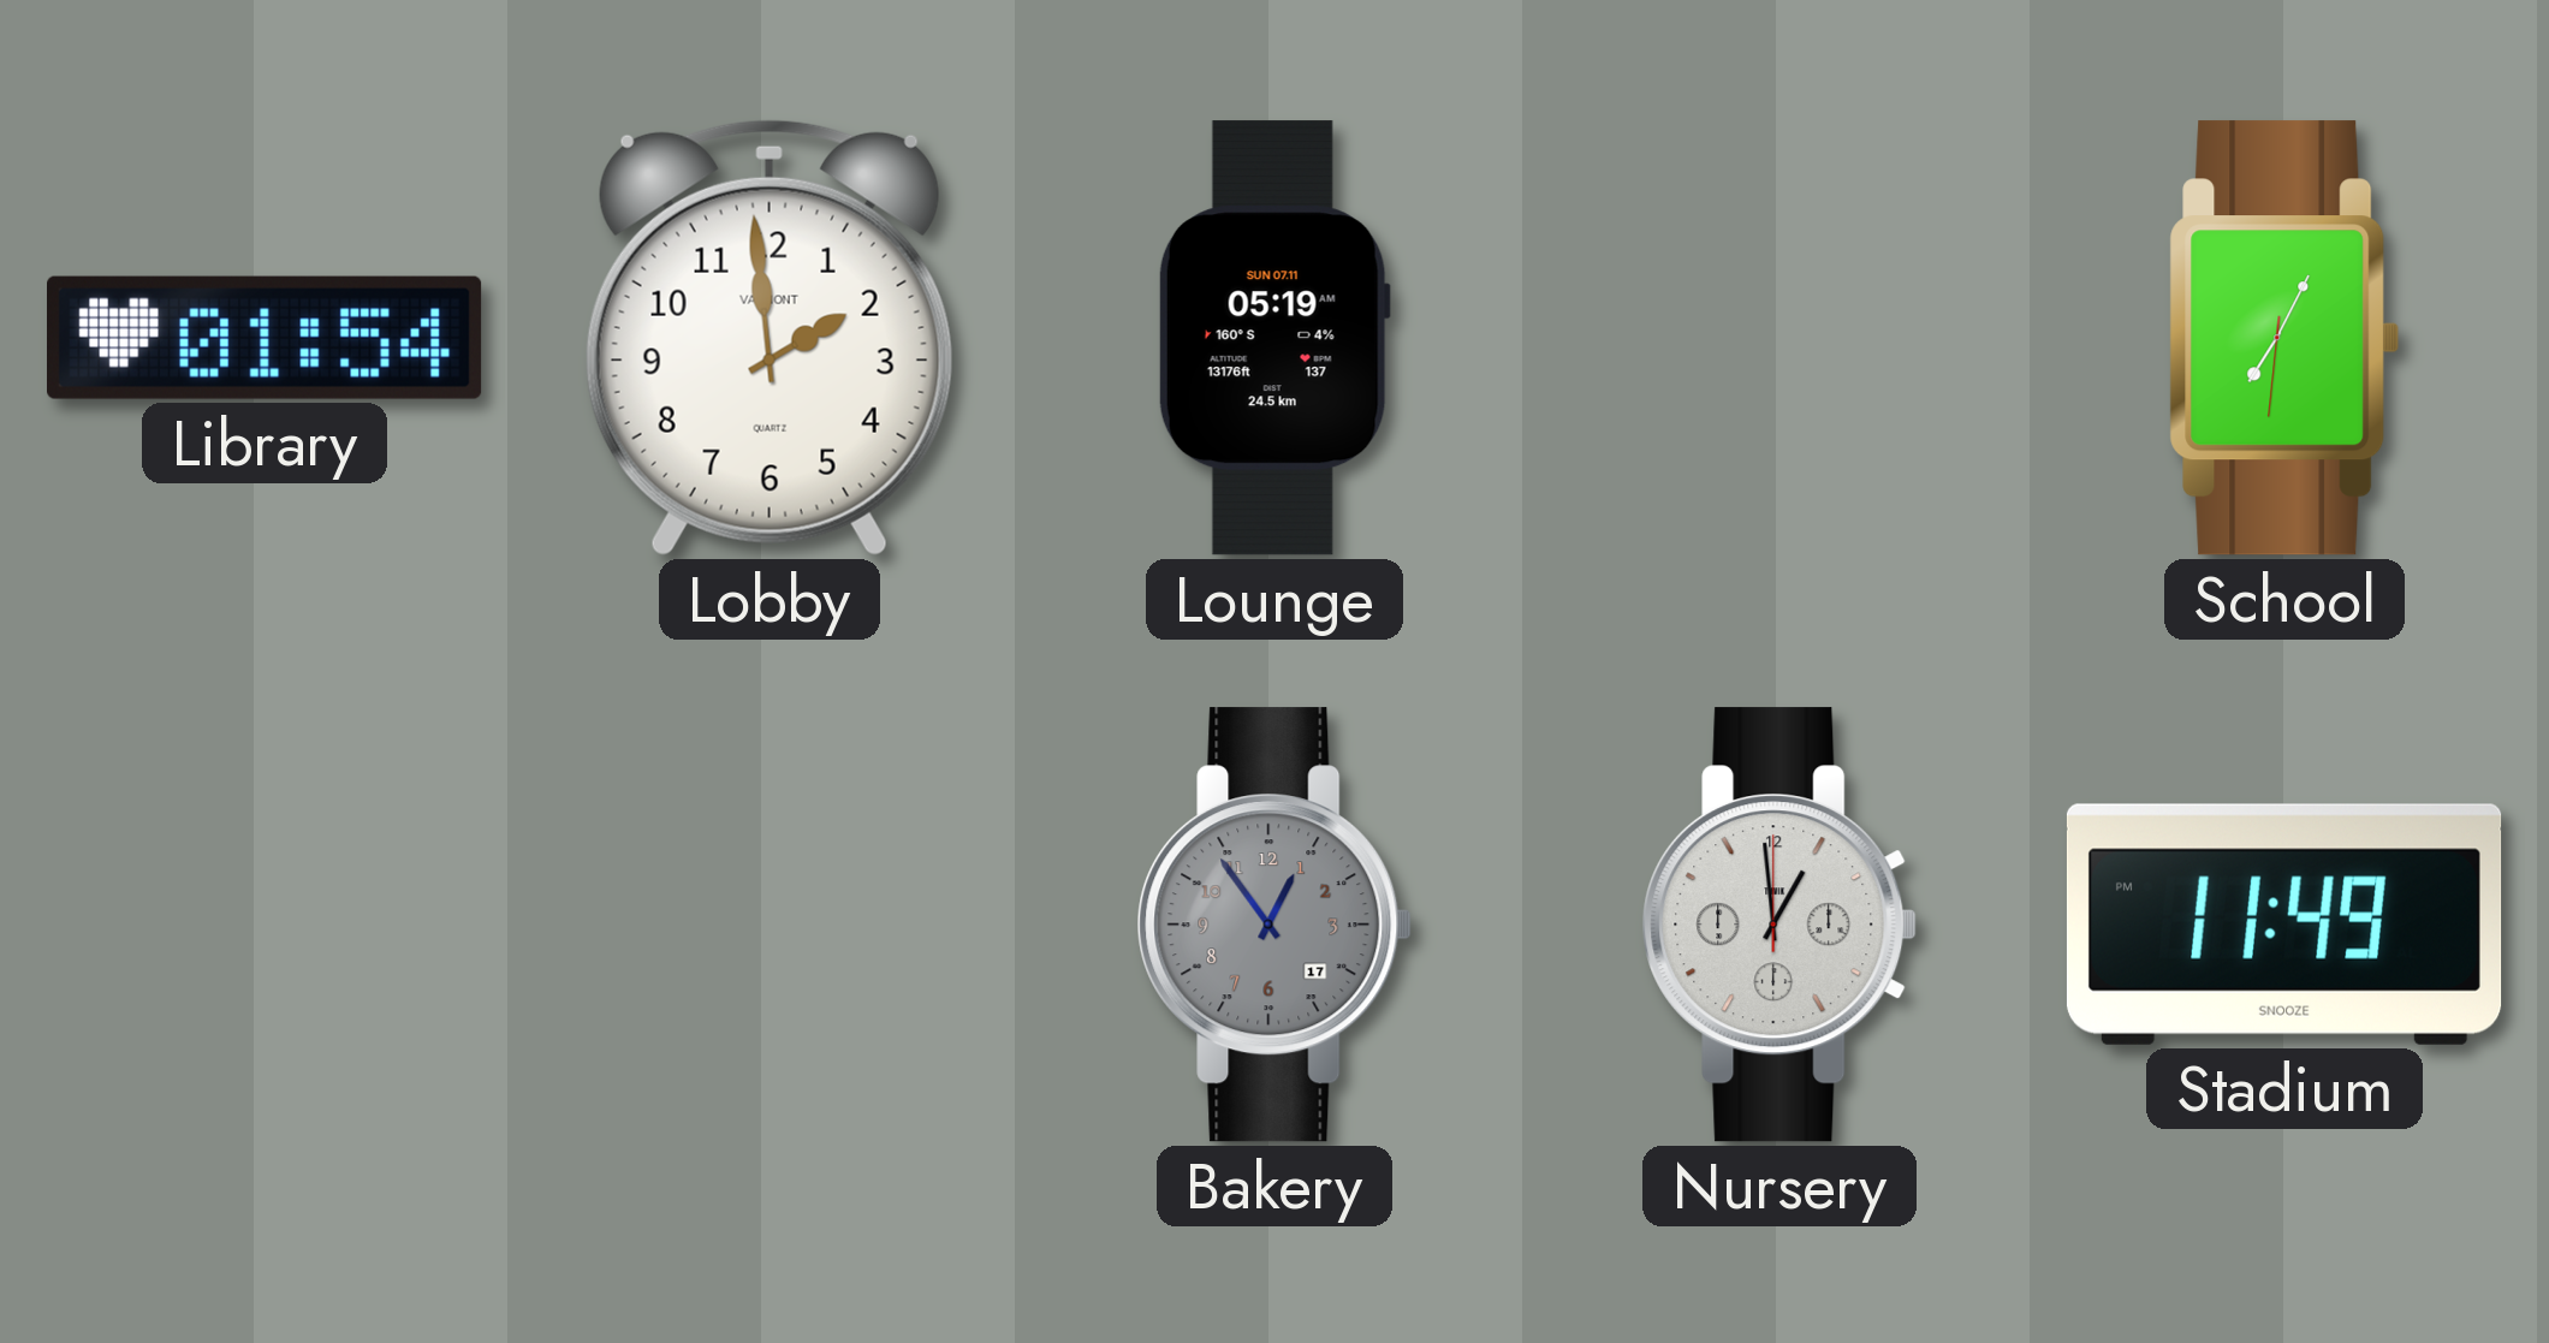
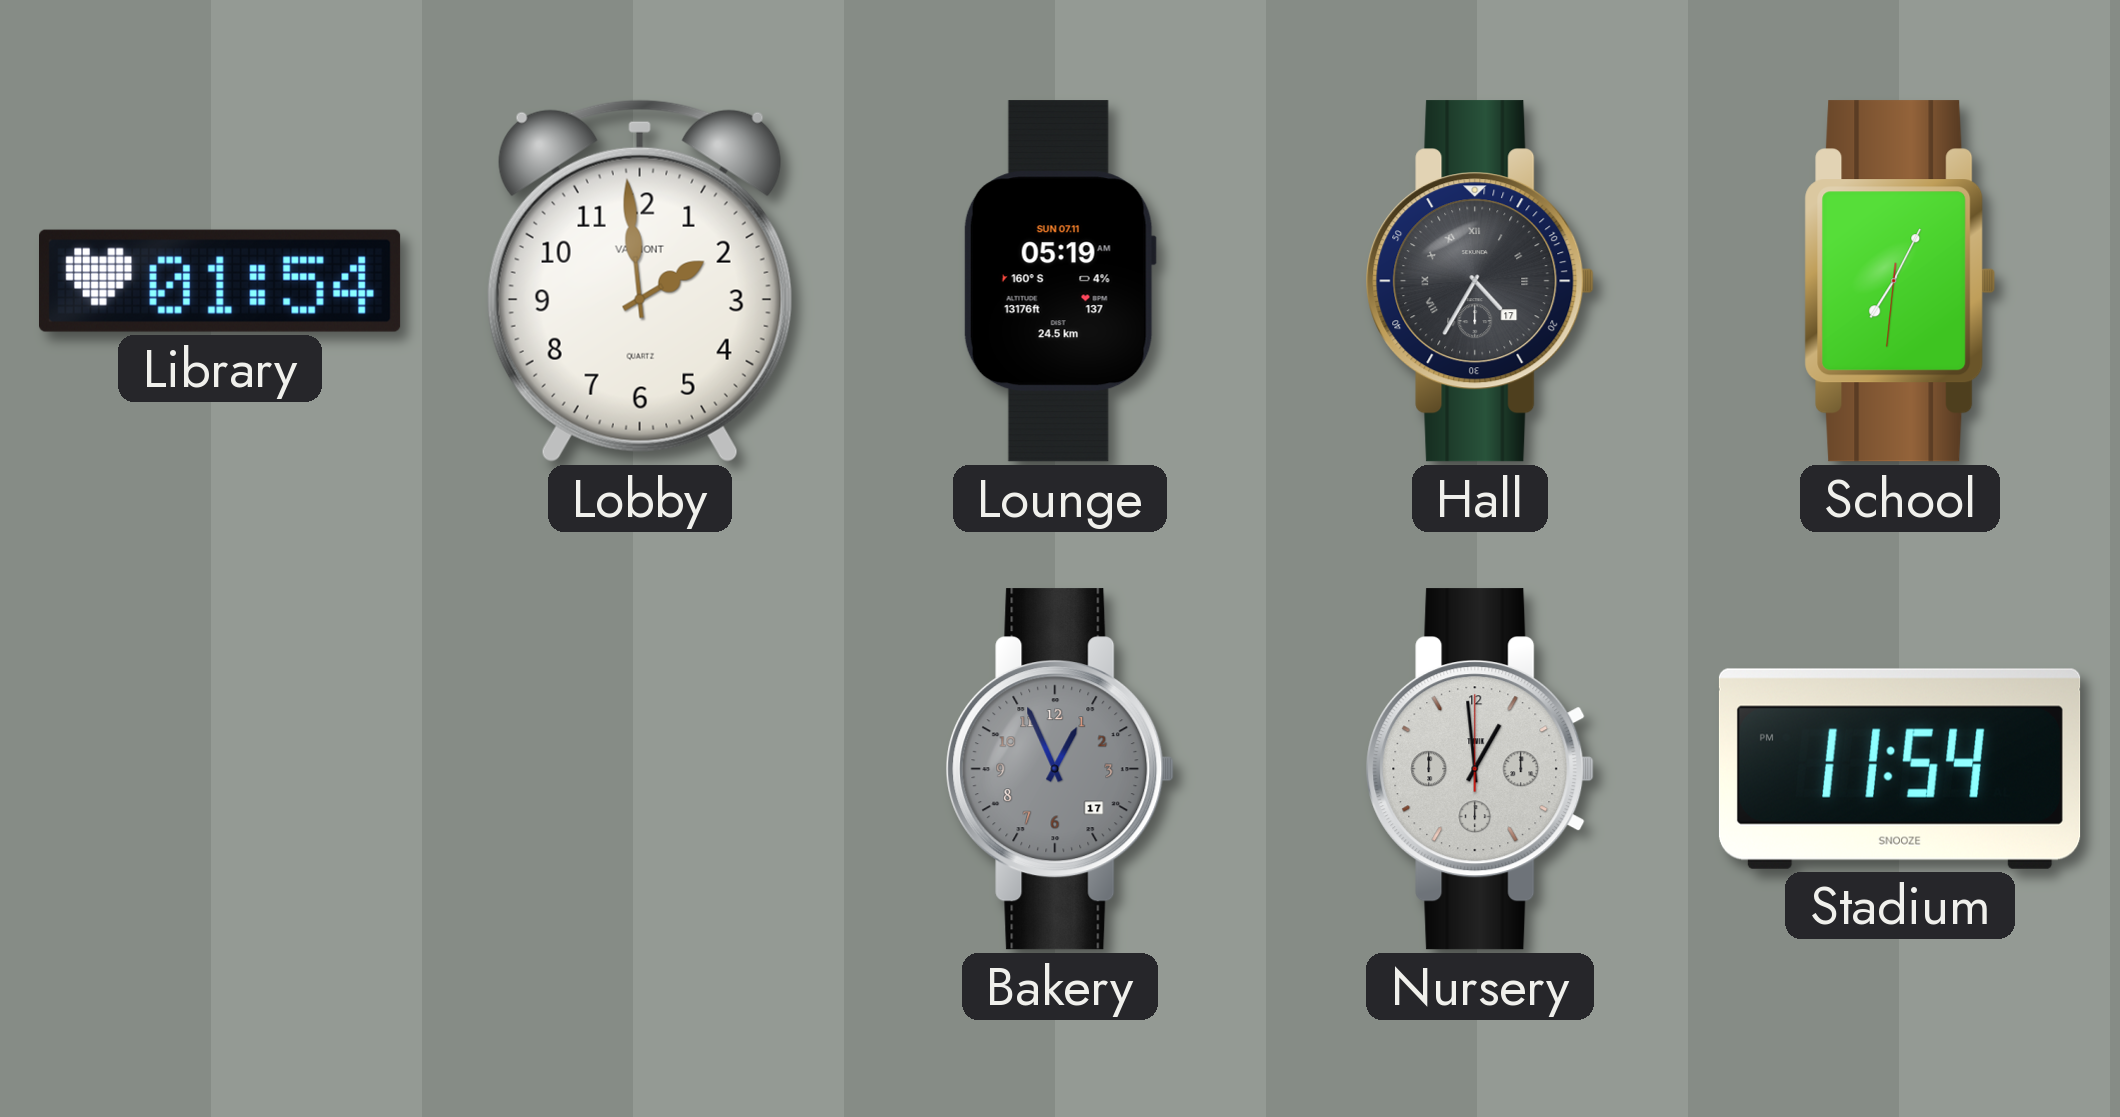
Hall: none -> 4:35
Bakery: 12:54 -> 12:56
Stadium: 11:49 -> 11:54
